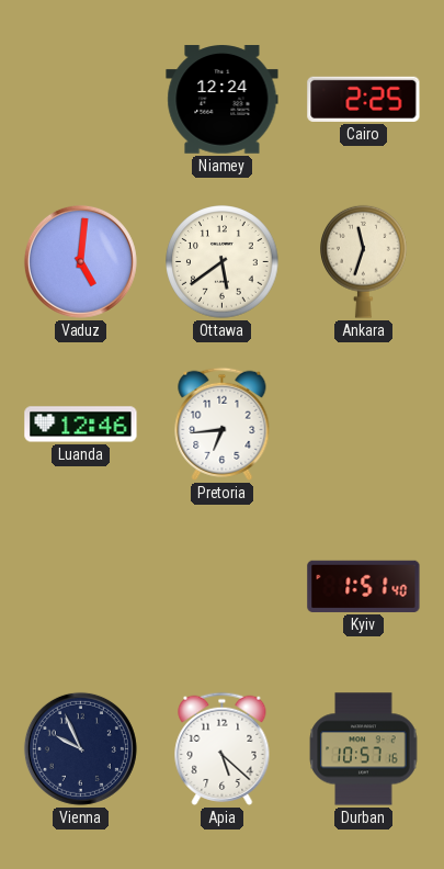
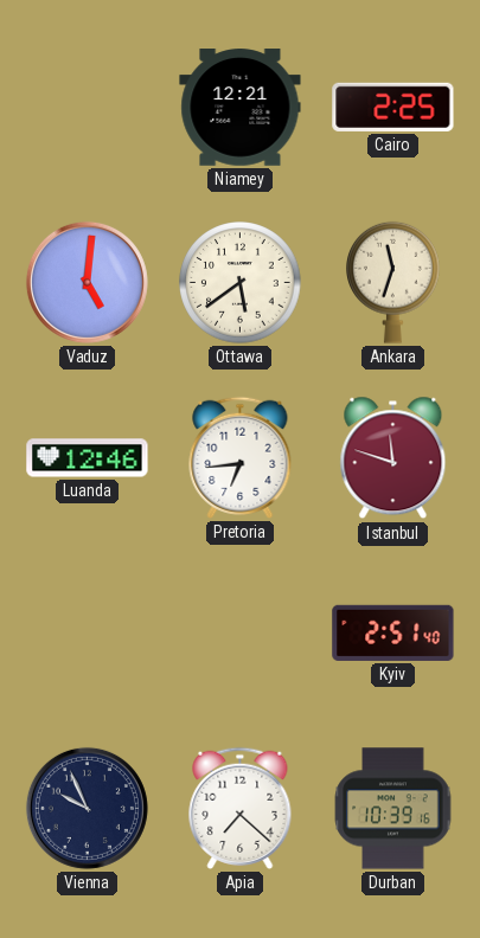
Niamey: 12:24 -> 12:21
Istanbul: none -> 11:48
Kyiv: 1:51 -> 2:51
Apia: 5:22 -> 7:22
Durban: 10:57 -> 10:39
